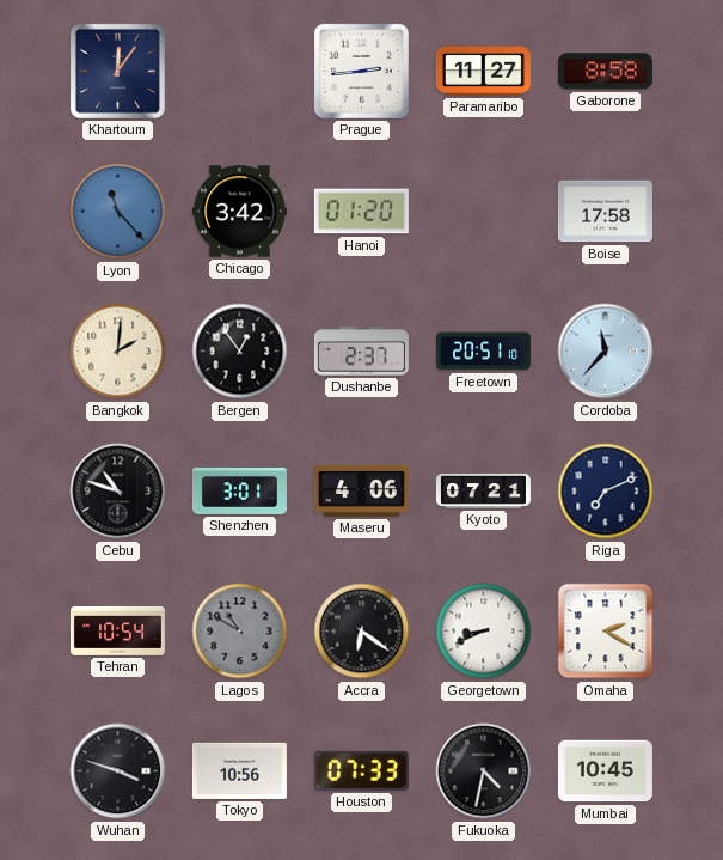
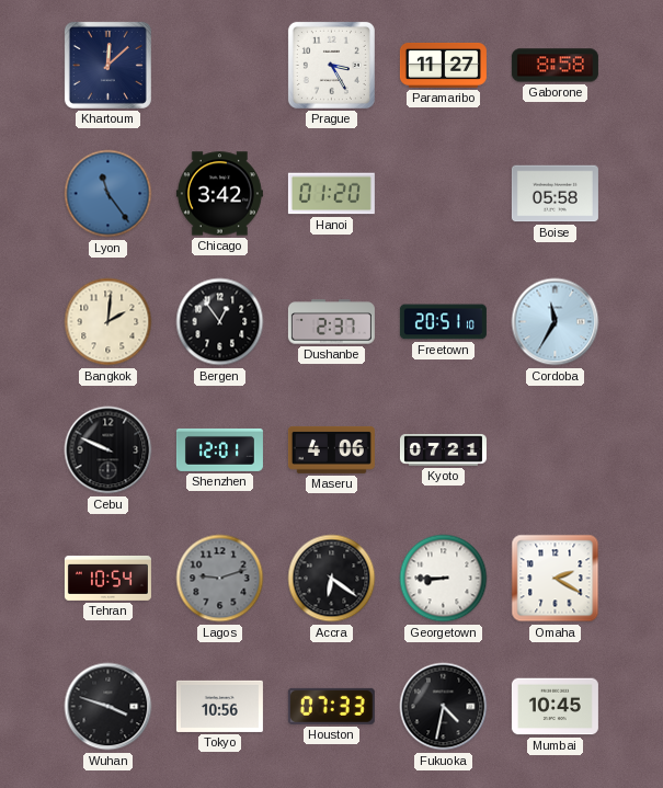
Khartoum: 12:06 -> 12:08
Prague: 2:44 -> 3:25
Lyon: 11:23 -> 11:24
Boise: 17:58 -> 05:58
Cordoba: 11:37 -> 11:35
Cebu: 10:48 -> 9:49
Shenzhen: 3:01 -> 12:01
Riga: 7:11 -> none
Lagos: 10:50 -> 9:12
Georgetown: 8:41 -> 8:45
